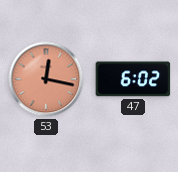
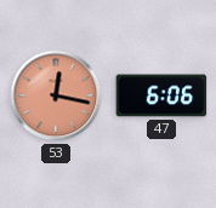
47: 6:02 -> 6:06
